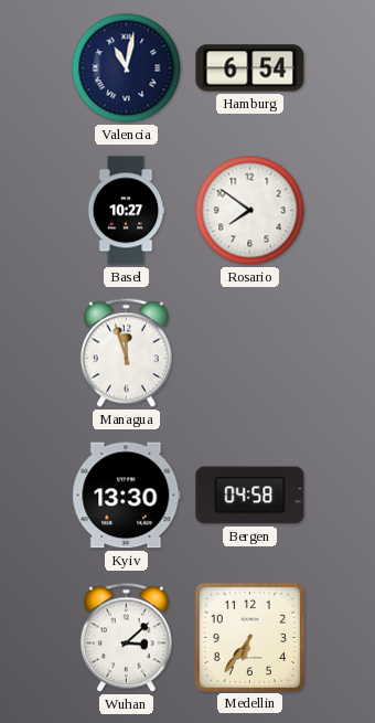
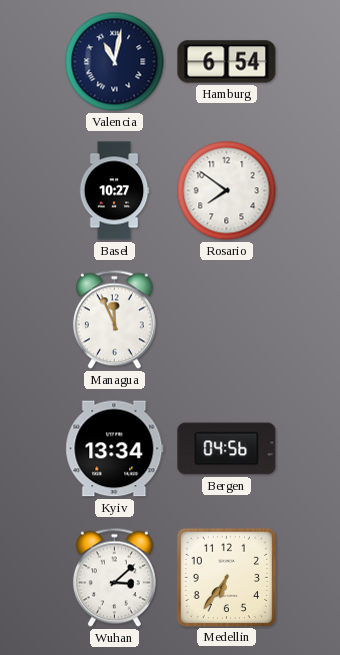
Managua: 11:57 -> 11:56
Kyiv: 13:30 -> 13:34
Bergen: 04:58 -> 04:56
